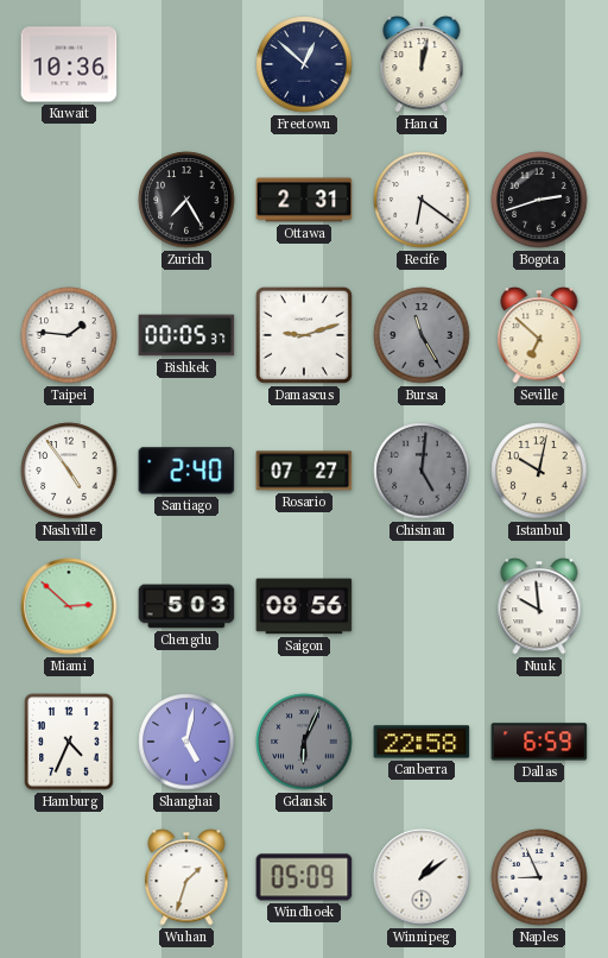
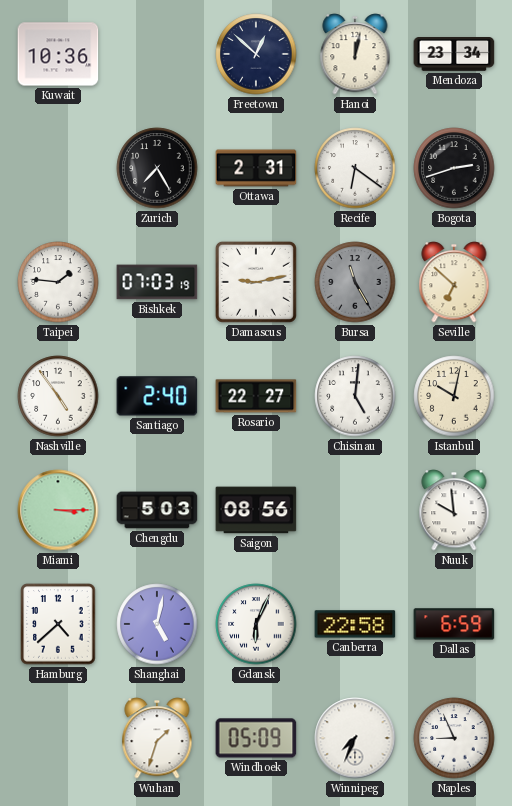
Mendoza: none -> 23:34
Bishkek: 00:05 -> 07:03
Damascus: 9:12 -> 9:13
Rosario: 07:27 -> 22:27
Chisinau dial: grey -> white
Miami: 2:52 -> 3:15
Hamburg: 4:34 -> 4:38
Gdansk dial: grey -> white
Winnipeg: 1:09 -> 7:34
